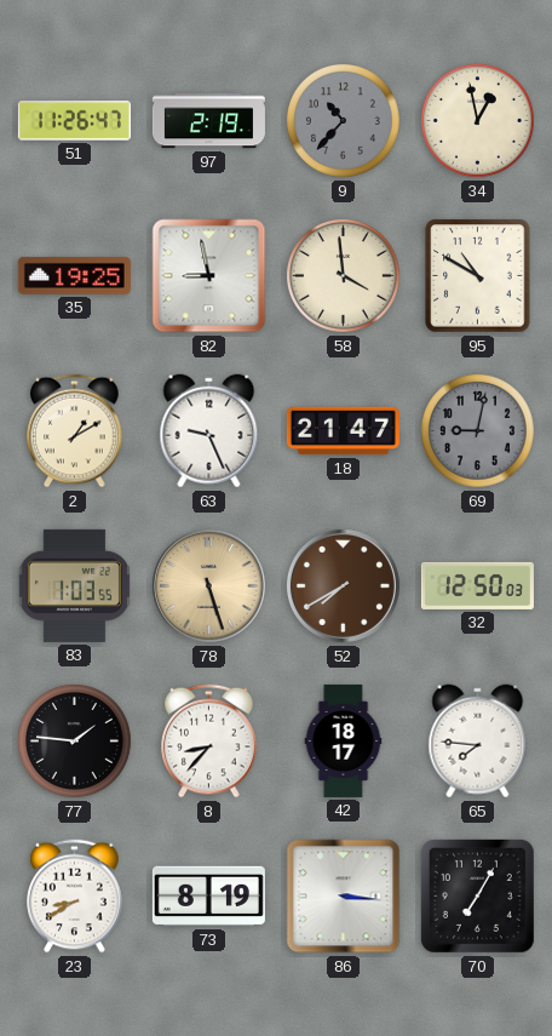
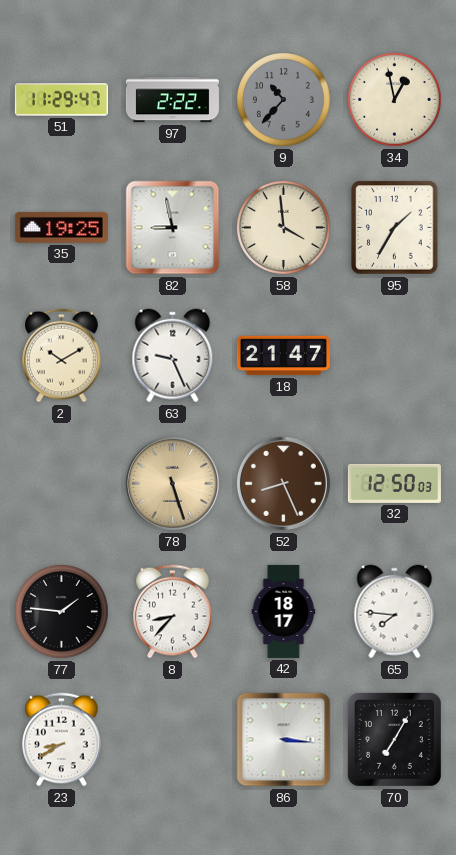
51: 11:26 -> 11:29
97: 2:19 -> 2:22
95: 10:50 -> 1:35
2: 1:10 -> 10:10
69: 9:02 -> none
83: 1:03 -> none
52: 7:40 -> 8:26
73: 8:19 -> none
